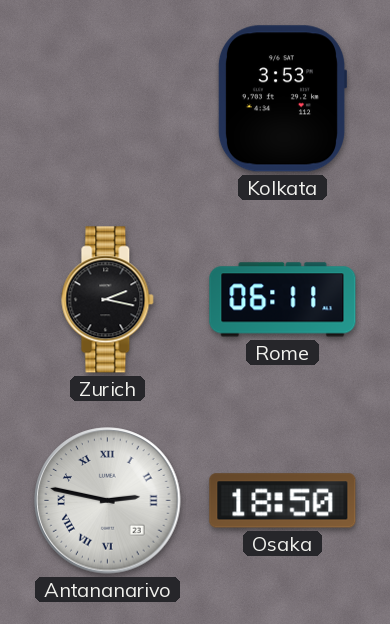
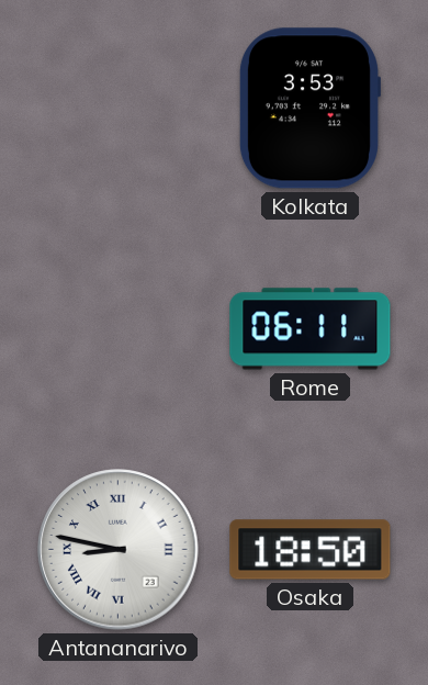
Zurich: 2:17 -> none
Antananarivo: 2:47 -> 8:47
